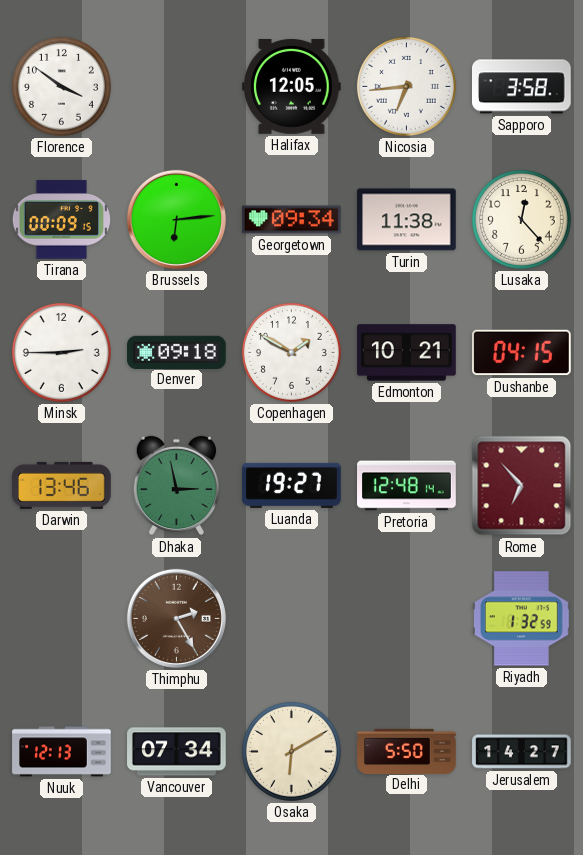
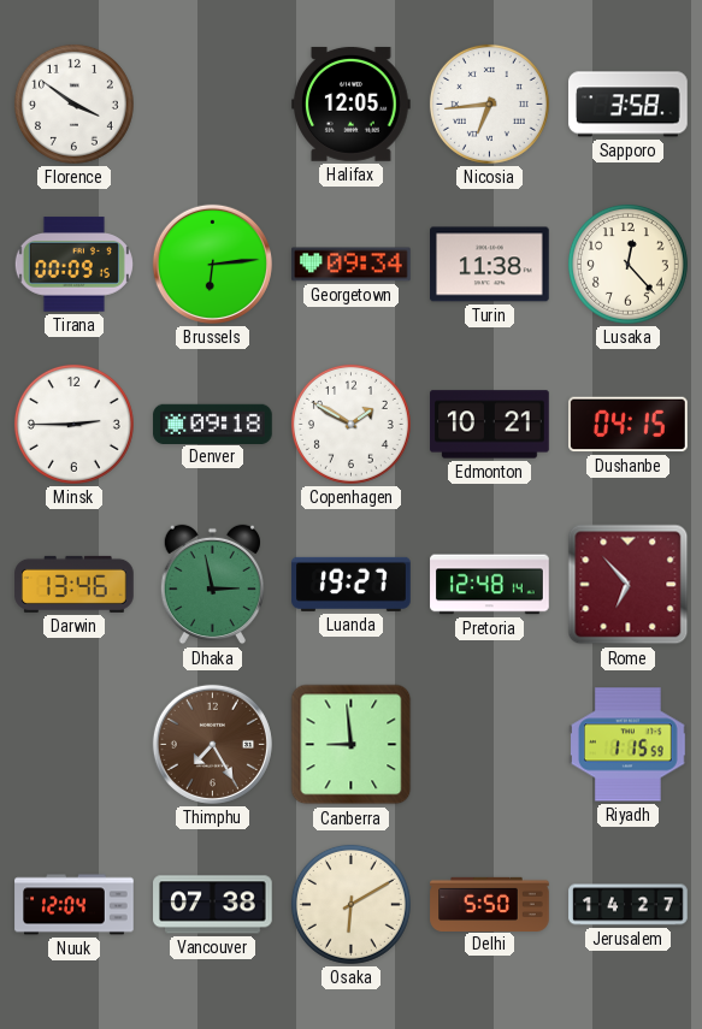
Thimphu: 2:25 -> 7:25
Canberra: none -> 8:59
Riyadh: 1:32 -> 1:15
Nuuk: 12:13 -> 12:04
Vancouver: 07:34 -> 07:38
